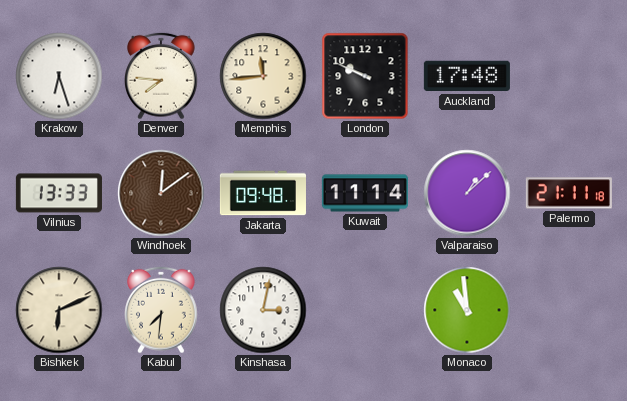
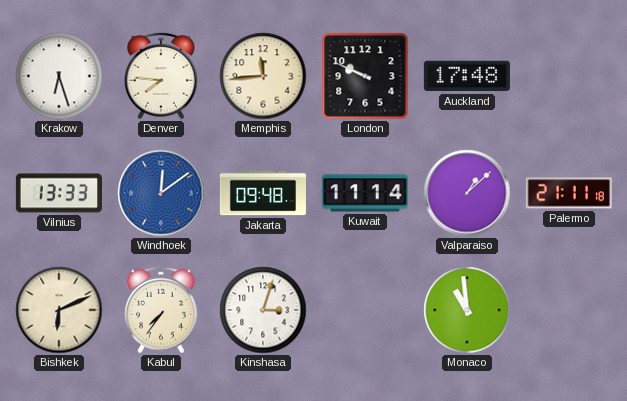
Windhoek dial: brown -> blue
Kabul: 7:31 -> 7:36
Kinshasa: 3:02 -> 3:03
